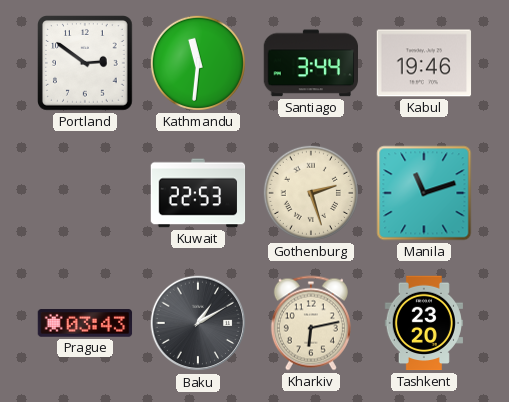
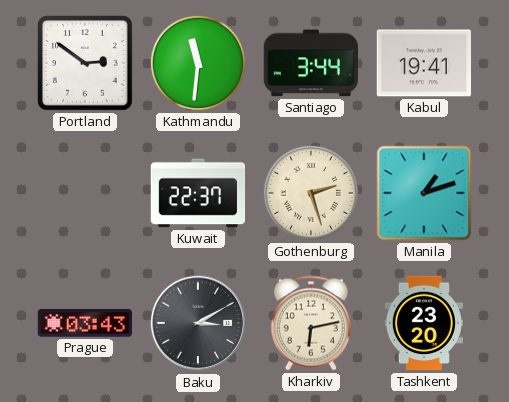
Kabul: 19:46 -> 19:41
Kuwait: 22:53 -> 22:37
Manila: 11:12 -> 1:12
Baku: 1:10 -> 3:10
